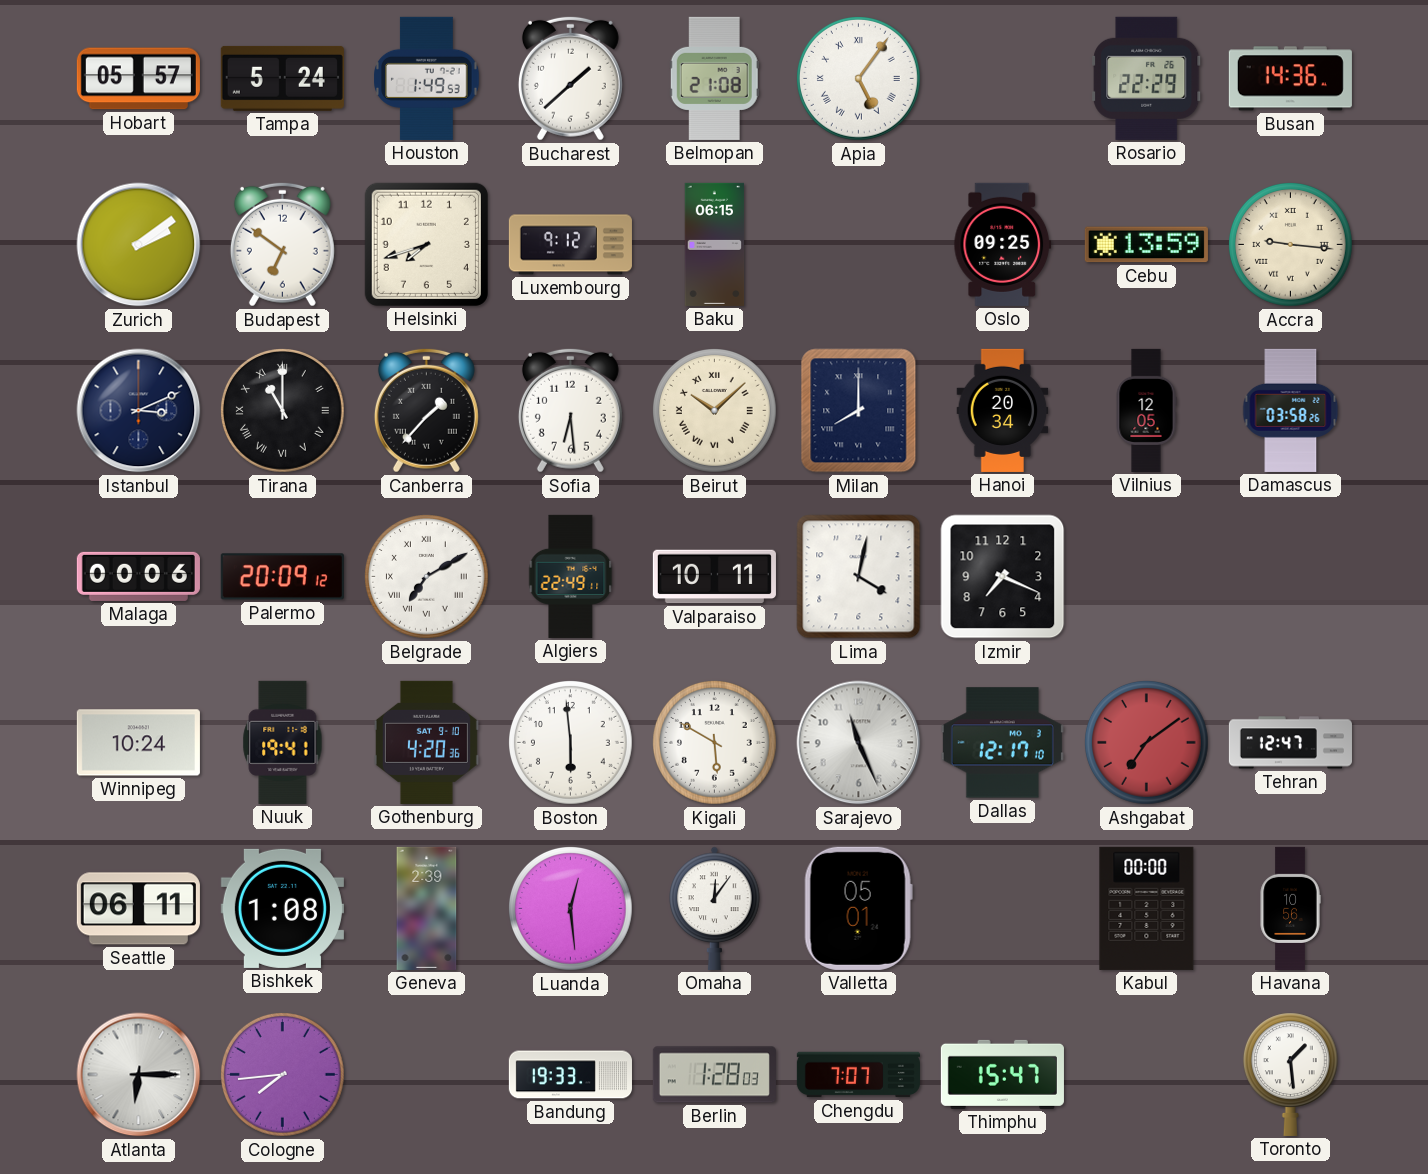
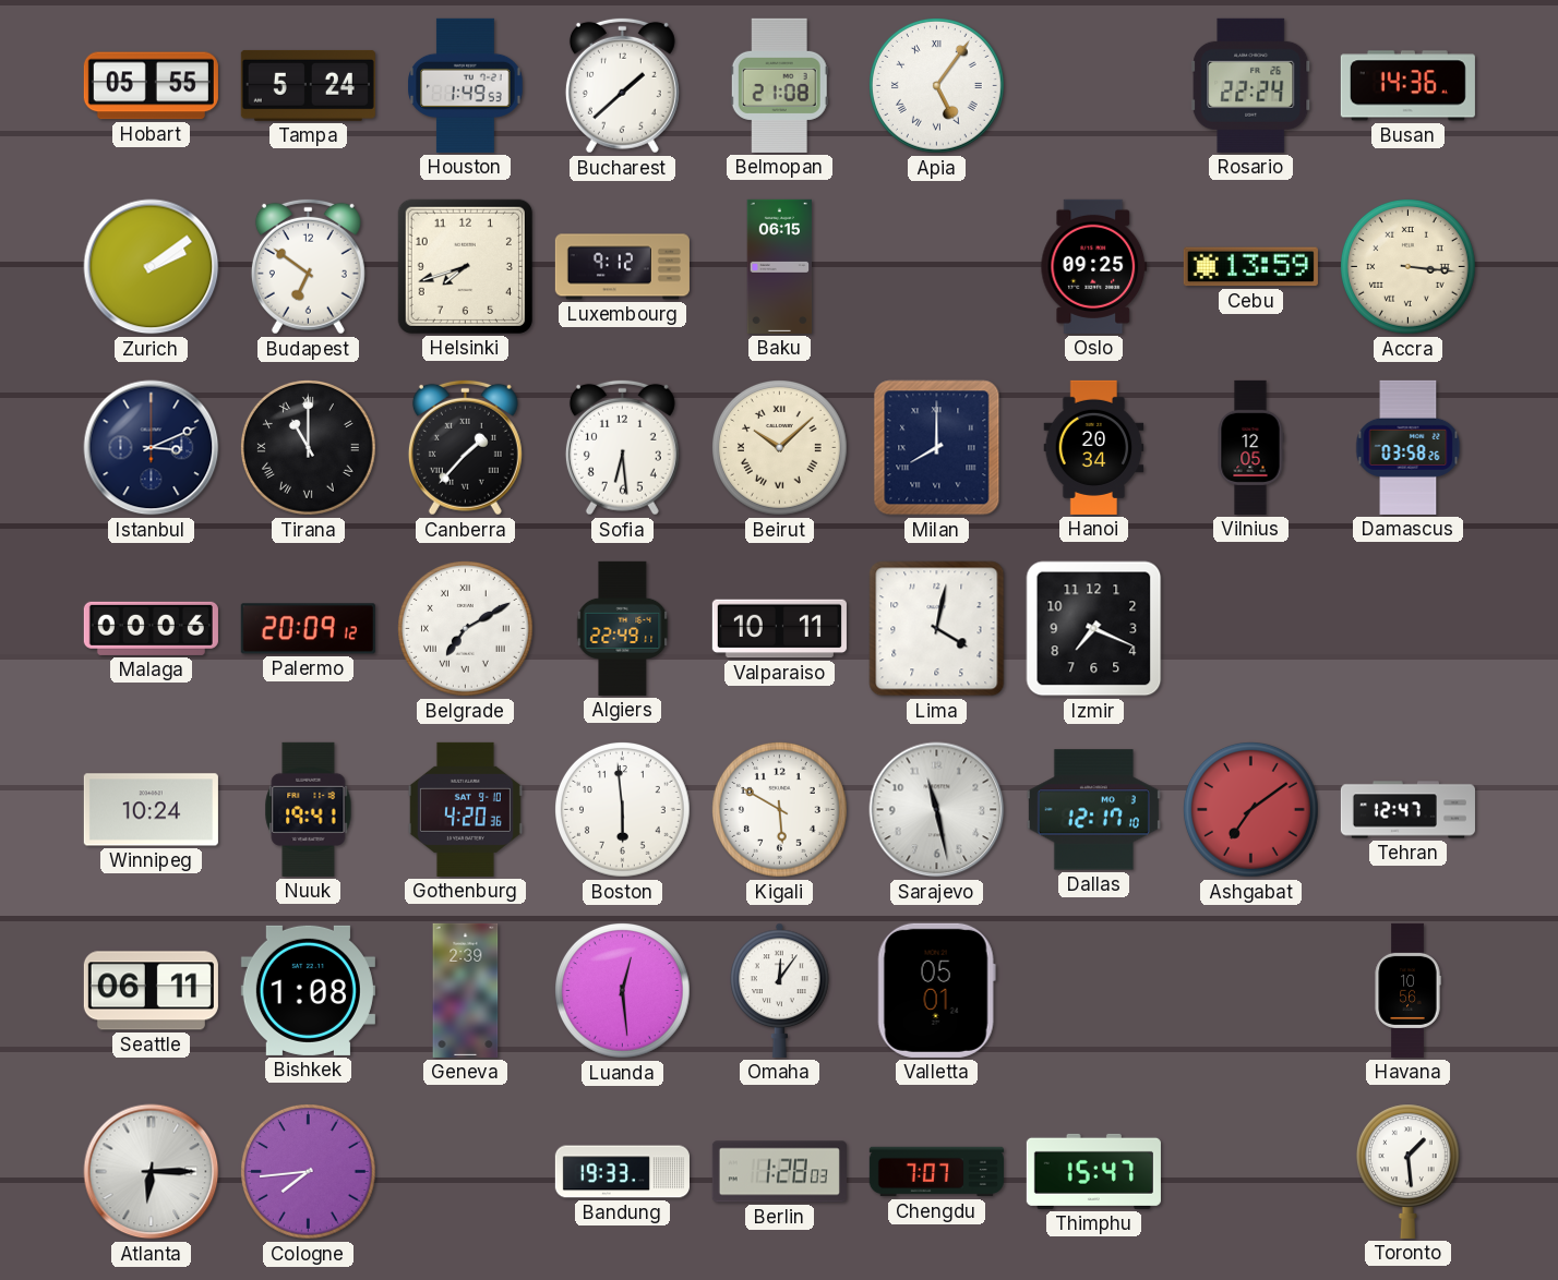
Hobart: 05:57 -> 05:55
Rosario: 22:29 -> 22:24
Accra: 9:16 -> 3:16
Sarajevo: 11:26 -> 11:28
Kabul: 00:00 -> none
